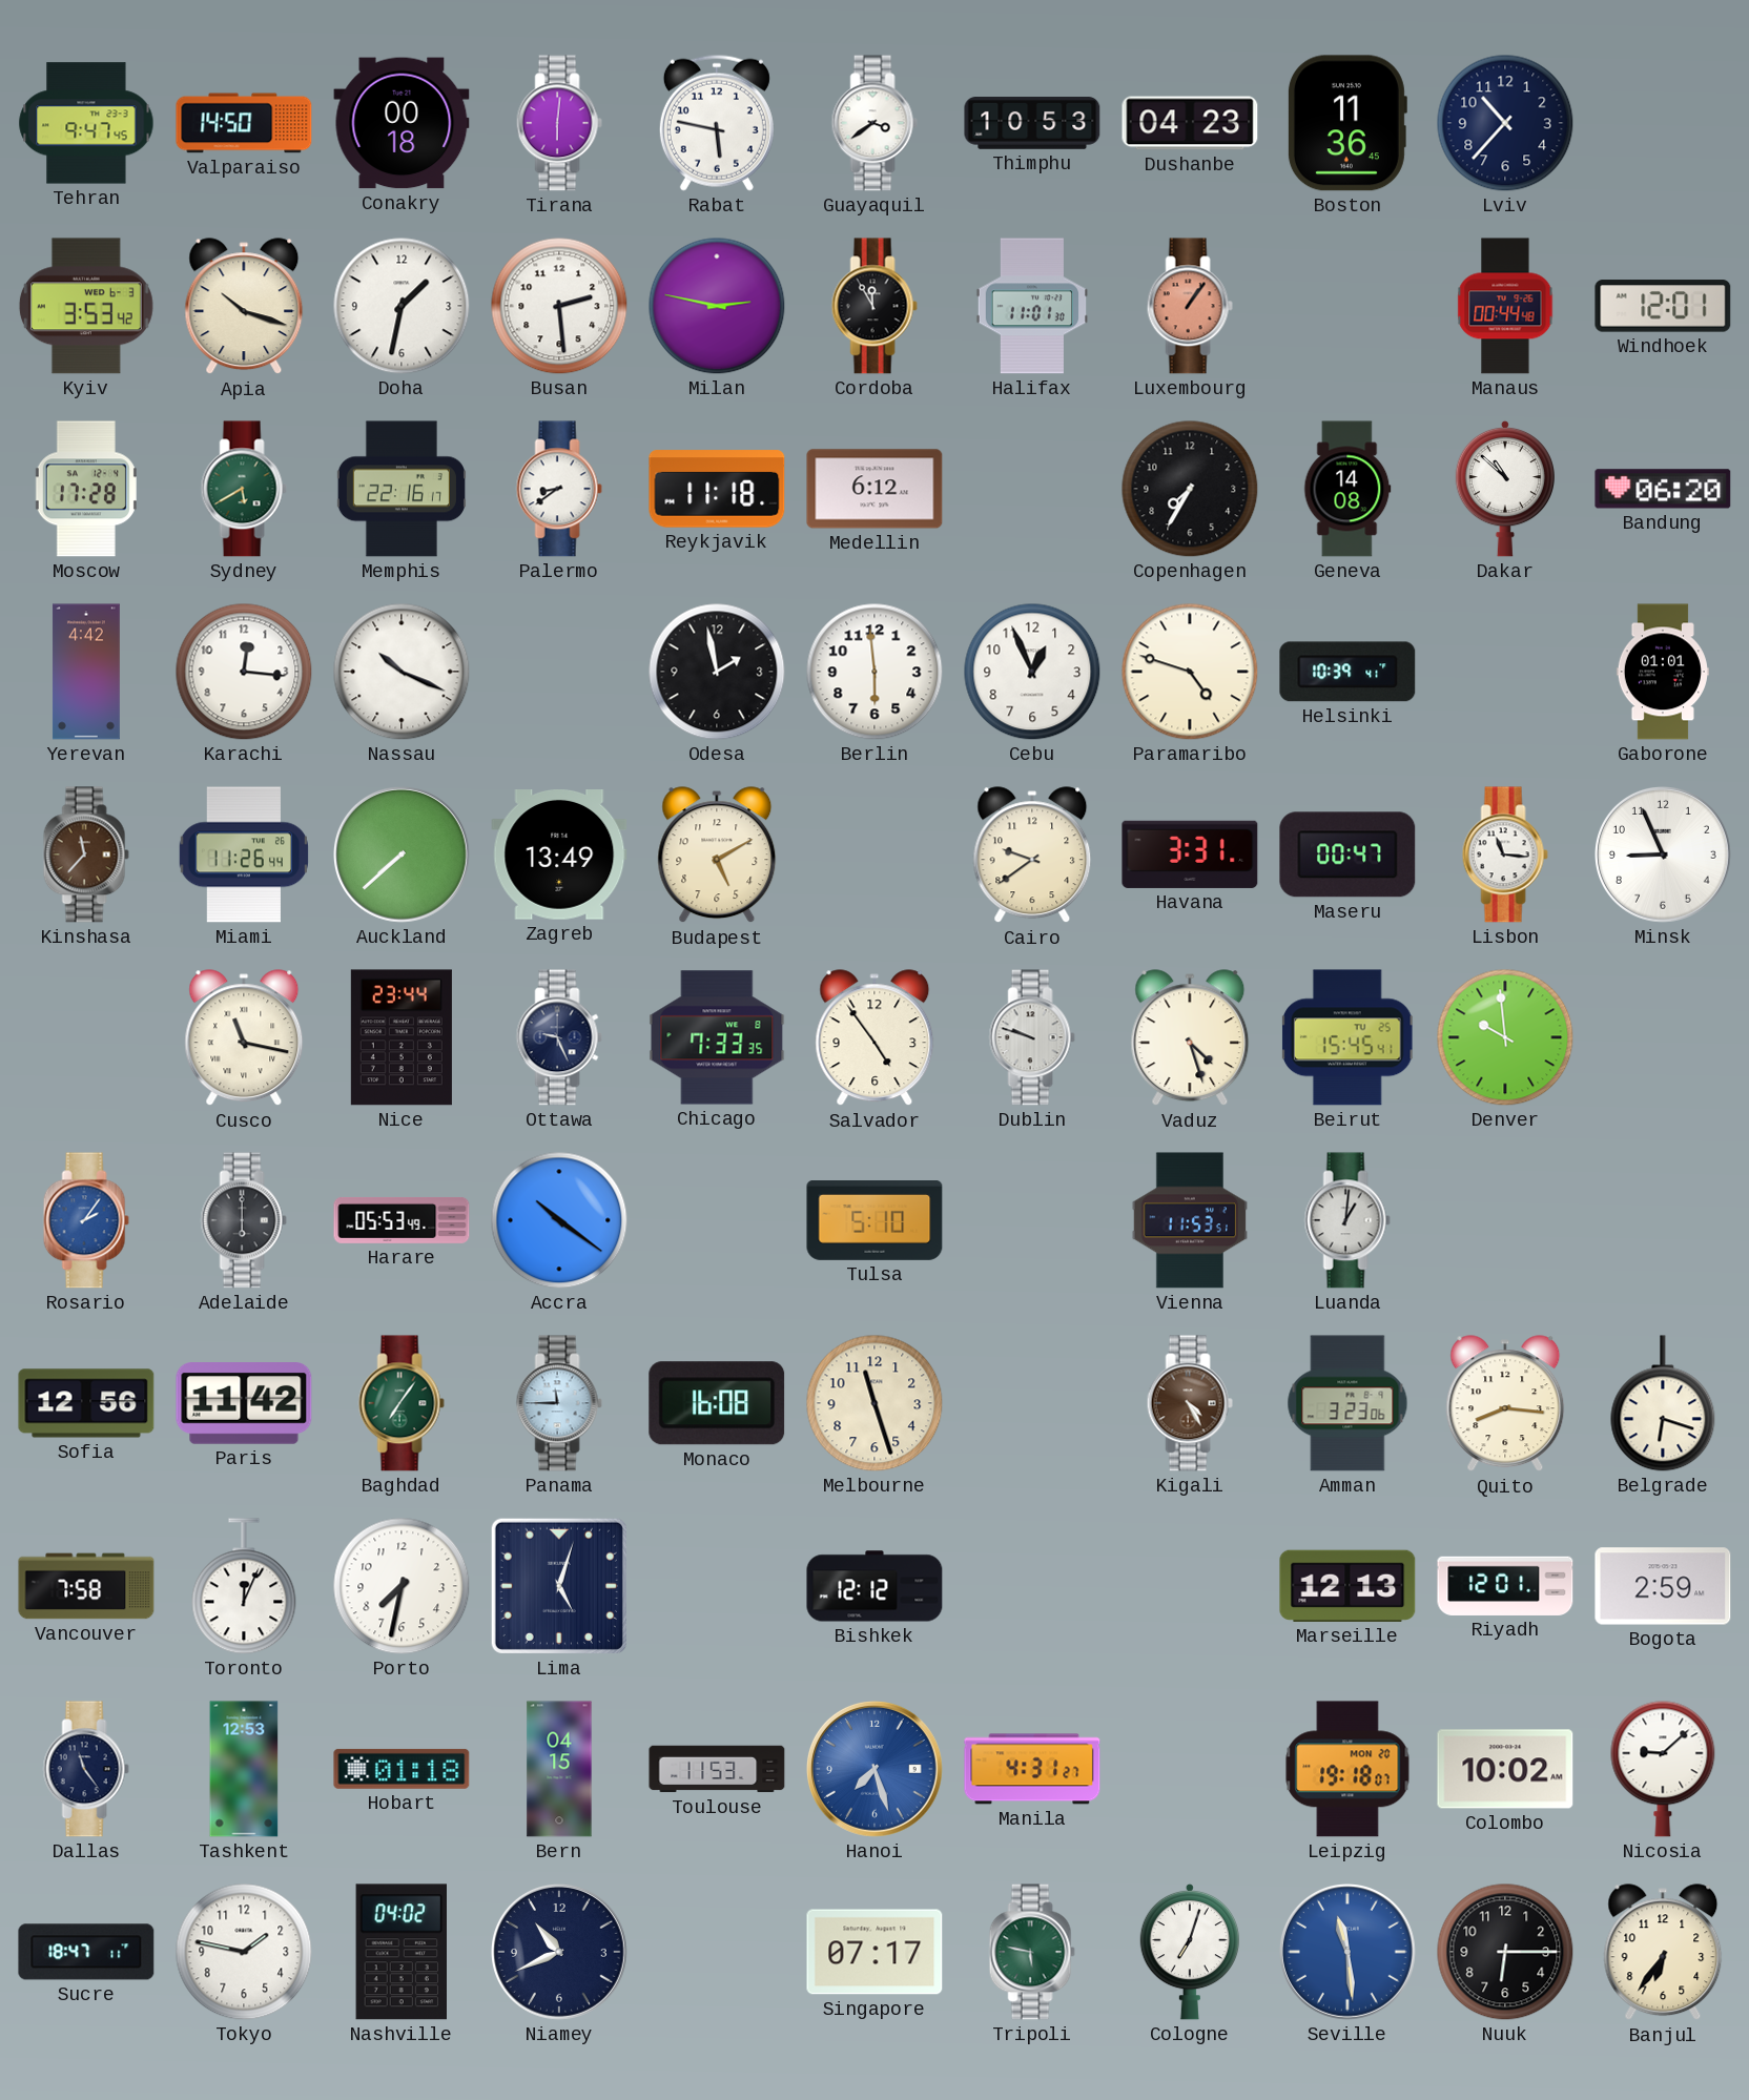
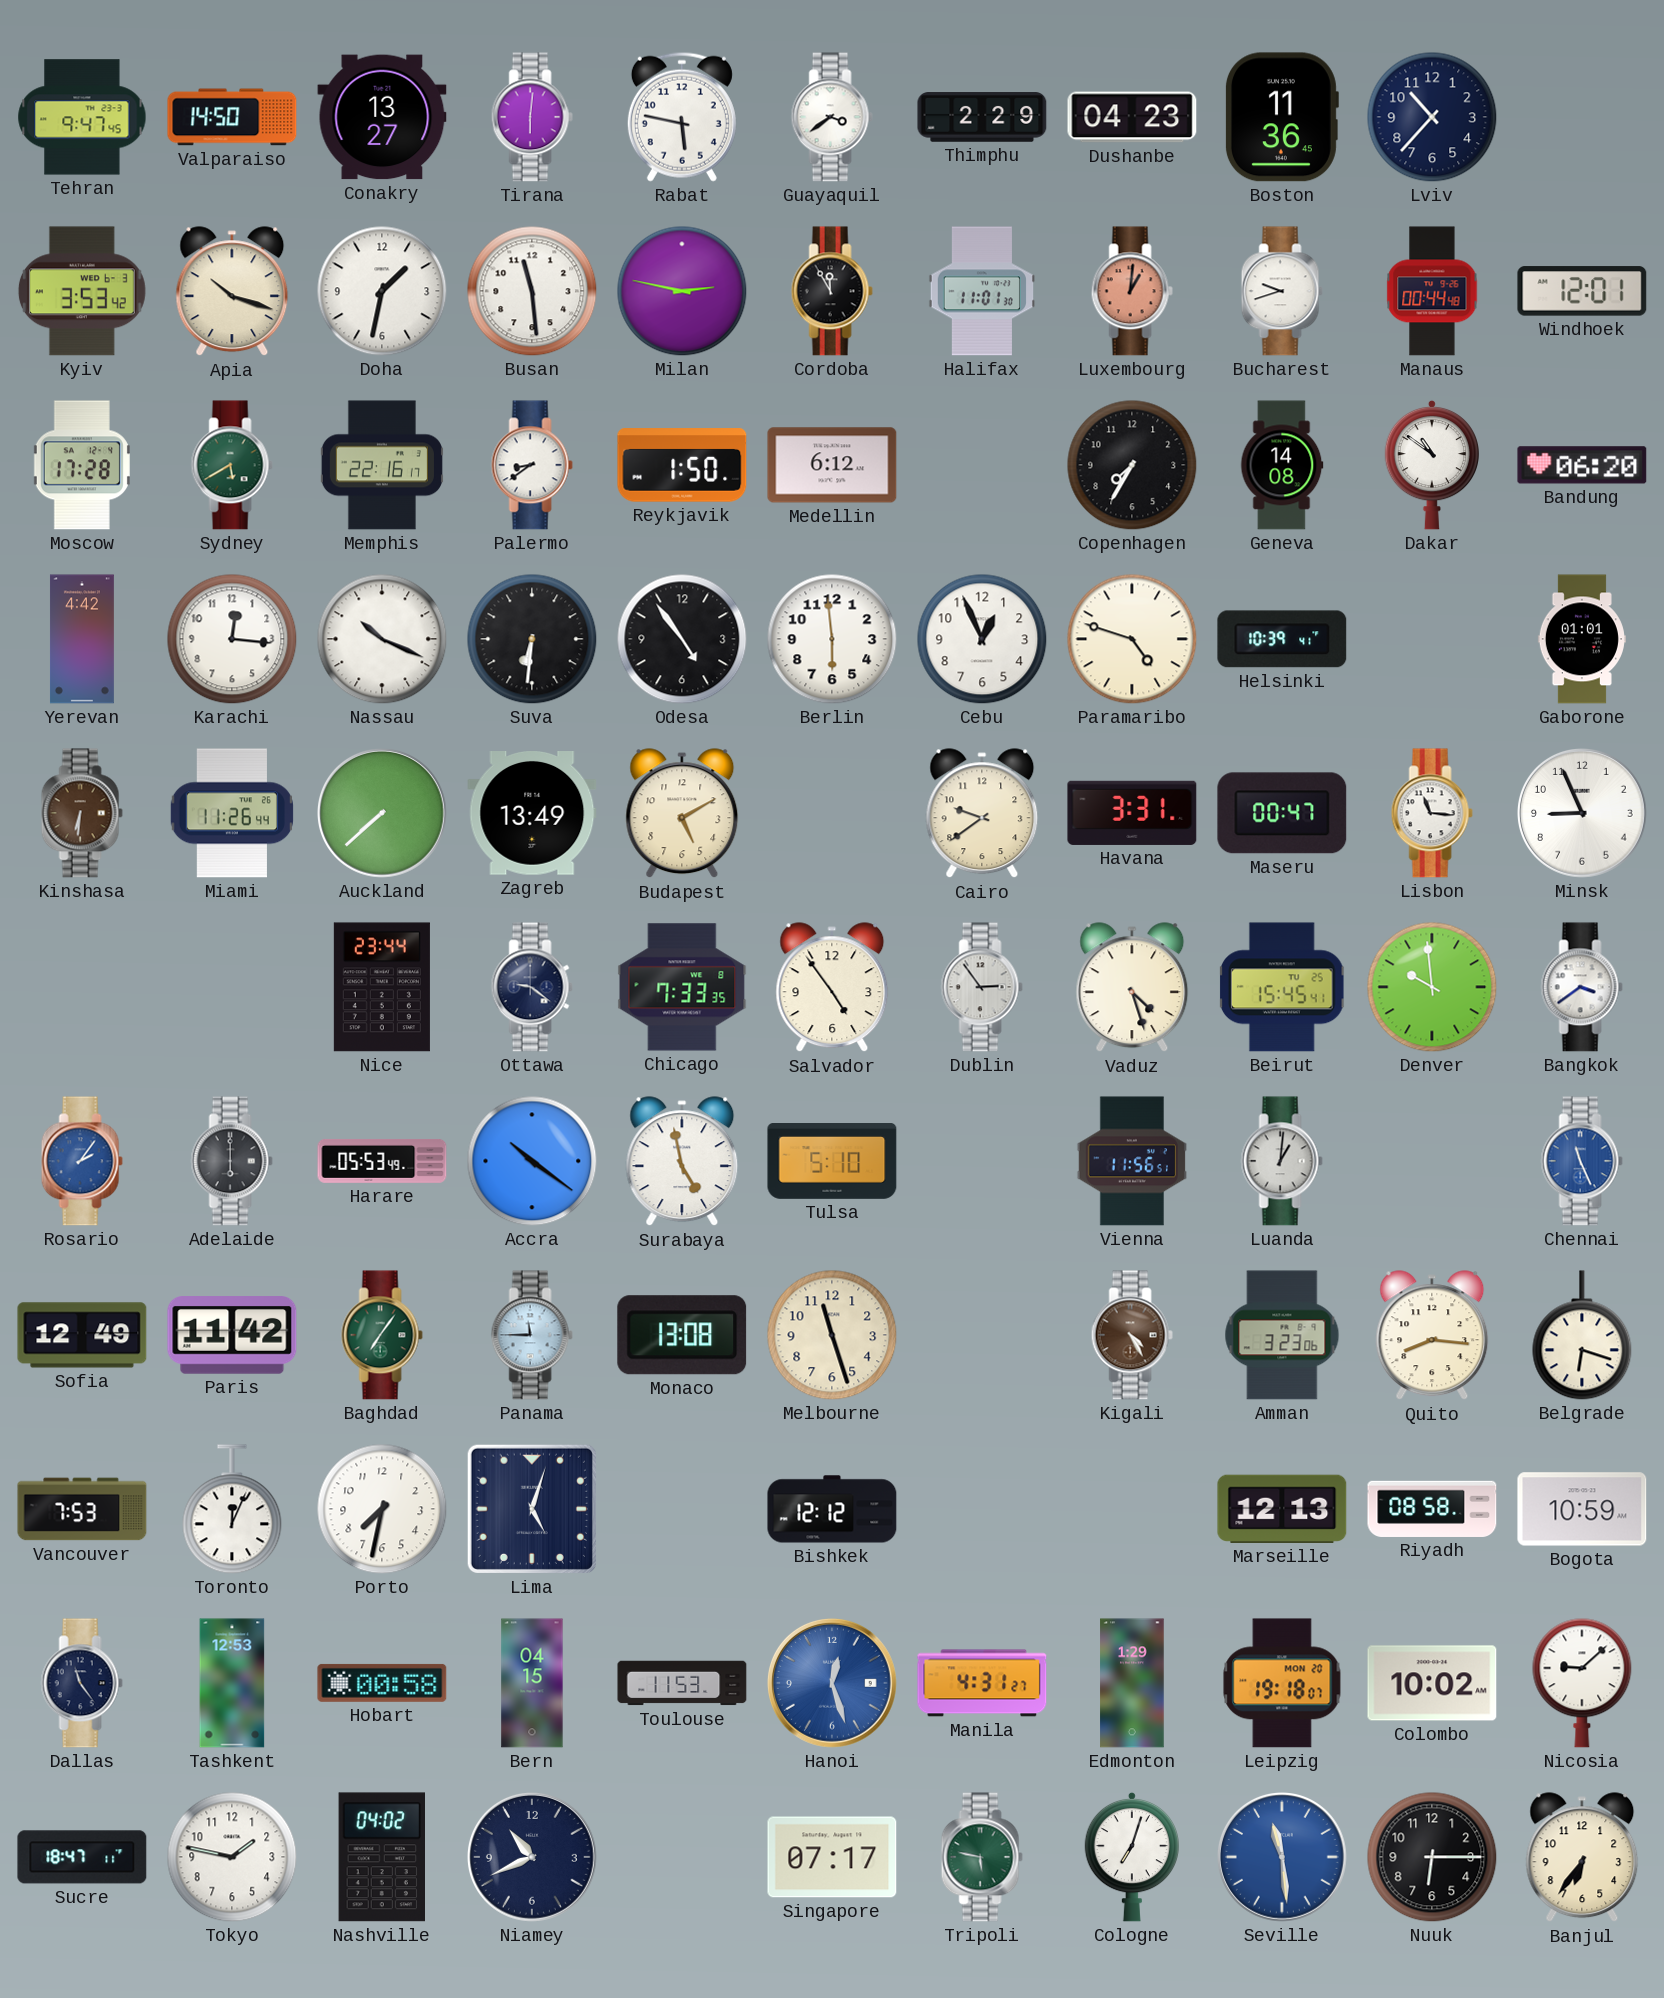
Conakry: 00:18 -> 13:27
Thimphu: 10:53 -> 2:29
Busan: 2:29 -> 11:29
Luxembourg: 1:06 -> 1:01
Bucharest: none -> 9:42
Reykjavik: 11:18 -> 1:50
Dakar: 10:52 -> 10:51
Suva: none -> 6:31
Odesa: 1:58 -> 4:54
Kinshasa: 11:37 -> 6:31
Cusco: 11:17 -> none
Ottawa: 9:26 -> 9:21
Dublin: 9:48 -> 2:54
Bangkok: none -> 3:39
Surabaya: none -> 4:58
Vienna: 11:53 -> 11:56
Chennai: none -> 11:26
Sofia: 12:56 -> 12:49
Monaco: 16:08 -> 13:08
Vancouver: 7:58 -> 7:53
Riyadh: 12:01 -> 08:58
Bogota: 2:59 -> 10:59
Hobart: 01:18 -> 00:58
Hanoi: 7:27 -> 12:27
Edmonton: none -> 1:29
